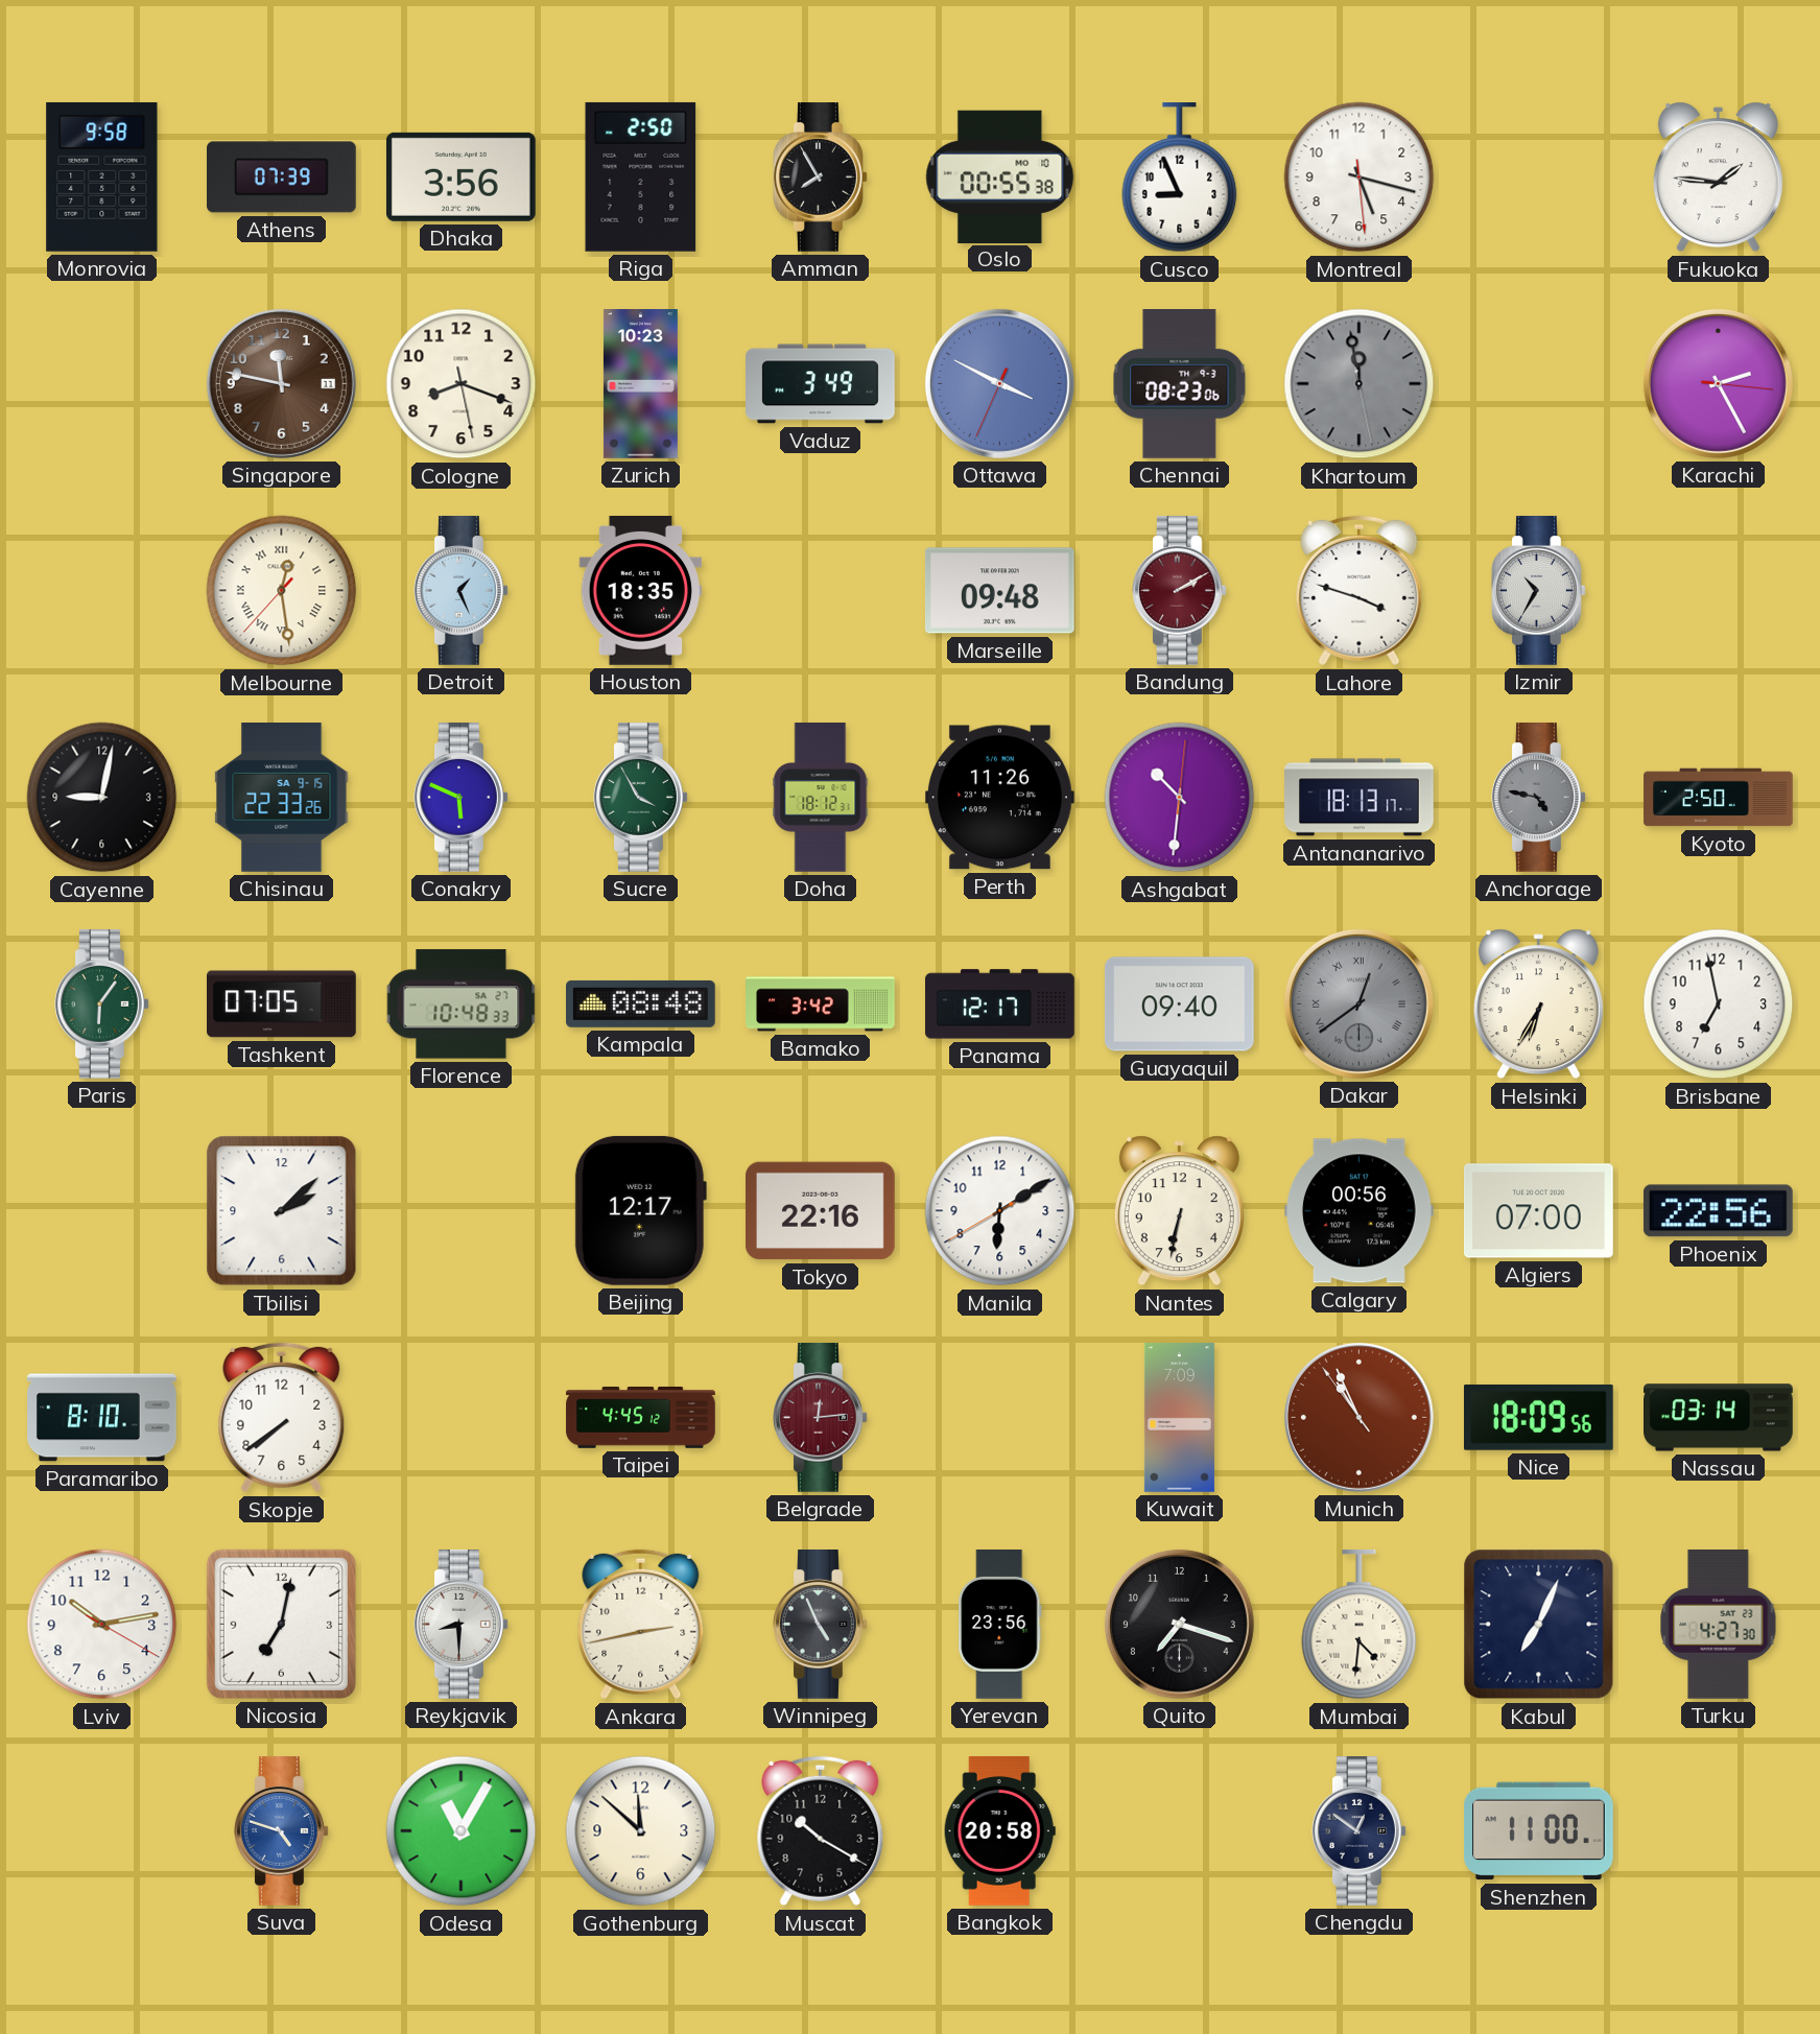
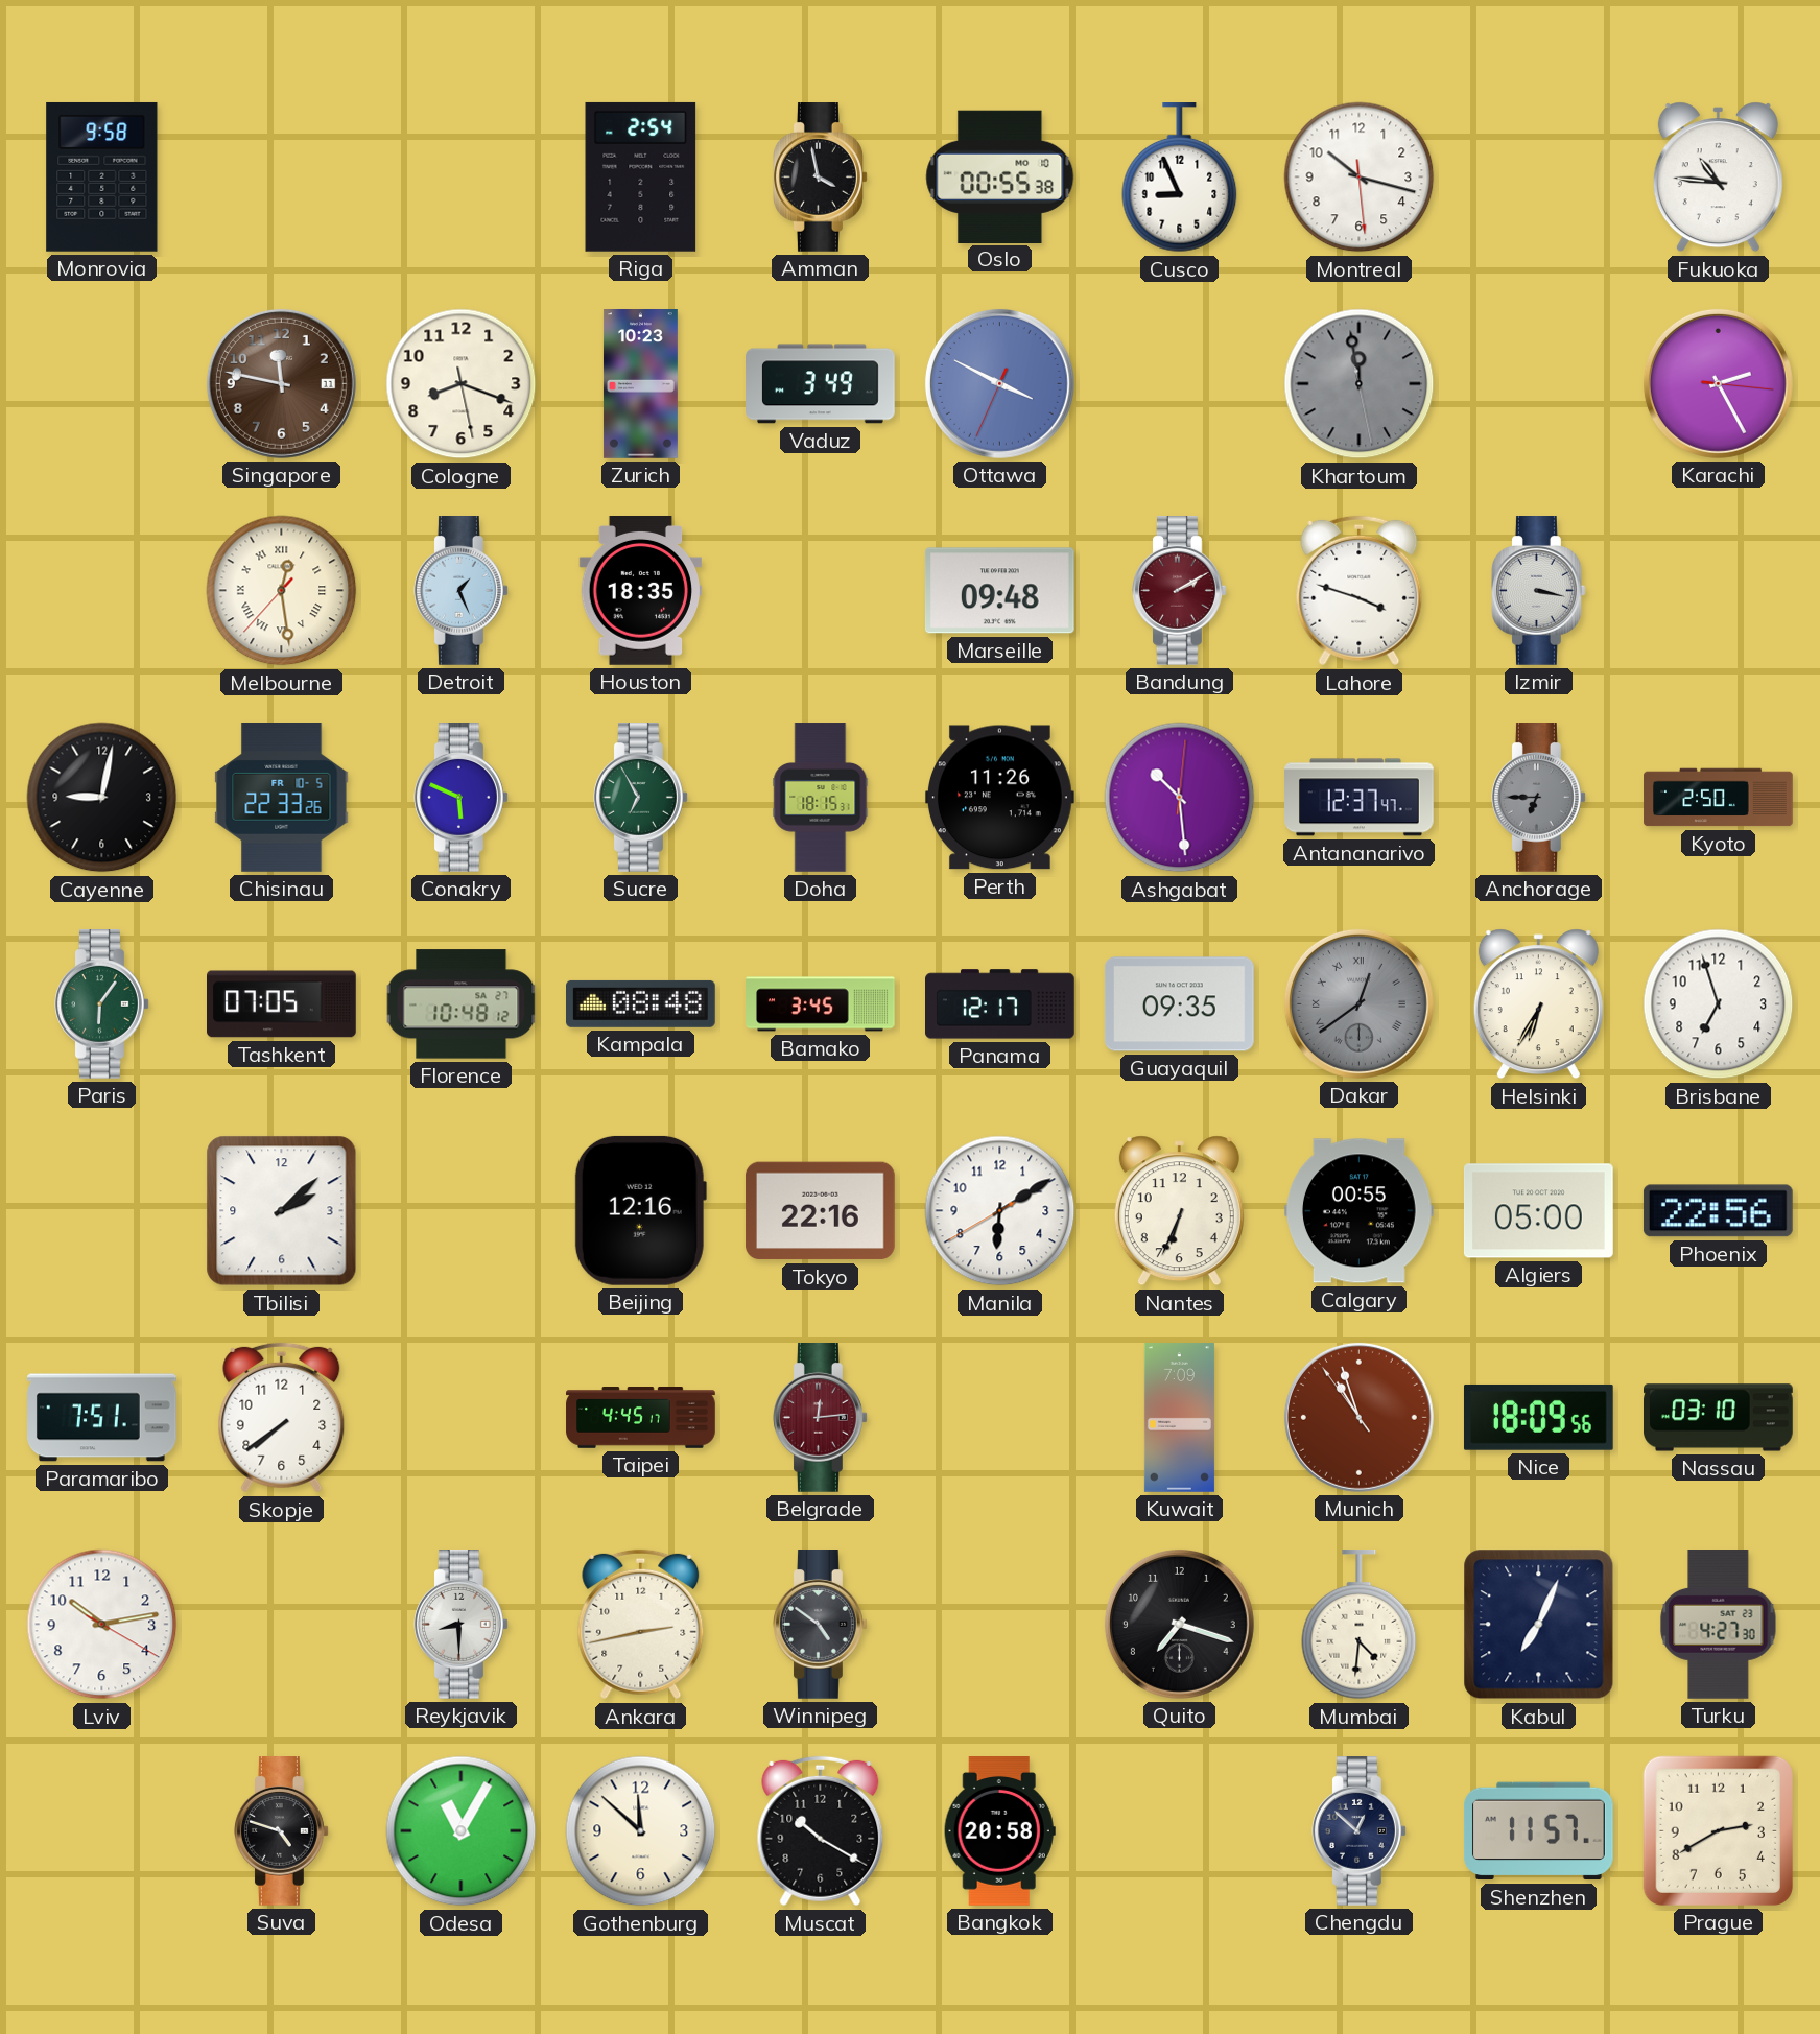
Athens: 07:39 -> none
Dhaka: 3:56 -> none
Riga: 2:50 -> 2:54
Amman: 7:55 -> 3:58
Montreal: 5:17 -> 10:17
Fukuoka: 1:46 -> 10:46
Chennai: 08:23 -> none
Izmir: 10:35 -> 3:17
Chisinau date: SA 9-15 -> FR 10-5
Sucre: 3:55 -> 6:55
Doha: 18:12 -> 18:15
Ashgabat: 10:31 -> 10:29
Antananarivo: 18:13 -> 12:37
Anchorage: 4:47 -> 6:45
Florence: 10:48:33 -> 10:48:12
Bamako: 3:42 -> 3:45
Guayaquil: 09:40 -> 09:35
Brisbane: 6:58 -> 6:57
Beijing: 12:17 -> 12:16
Nantes: 6:32 -> 6:34
Calgary: 00:56 -> 00:55
Algiers: 07:00 -> 05:00
Paramaribo: 8:10 -> 7:51
Taipei: 4:45:12 -> 4:45:17
Munich: 10:55 -> 10:56
Nassau: 03:14 -> 03:10
Nicosia: 7:02 -> none
Winnipeg: 4:56 -> 4:51
Yerevan: 23:56 -> none
Suva dial: blue -> black
Chengdu: 12:51 -> 12:52
Shenzhen: 11:00 -> 11:57
Prague: none -> 2:40
